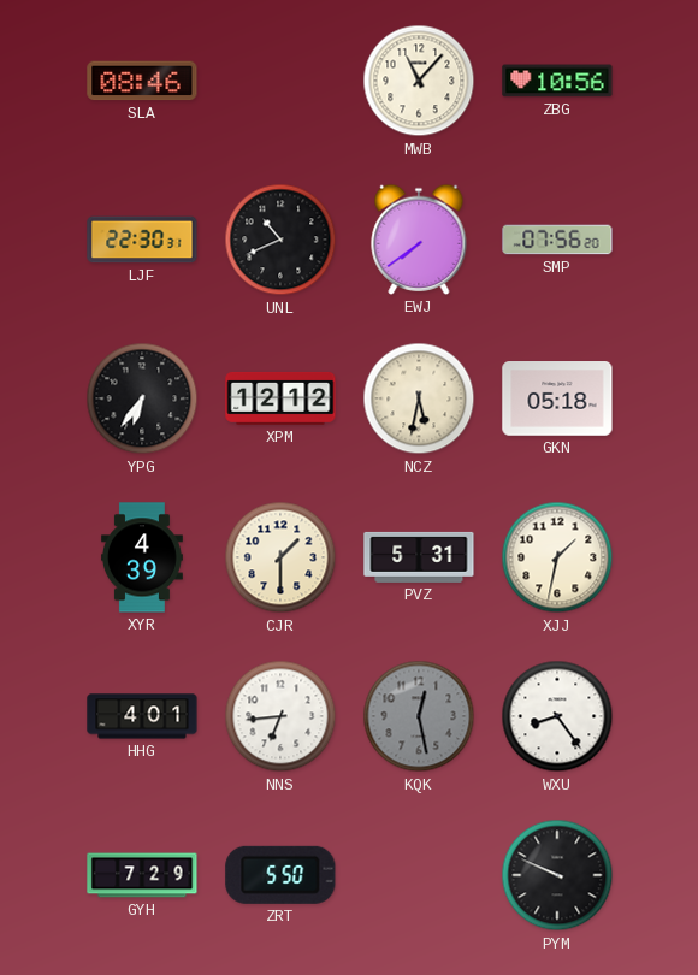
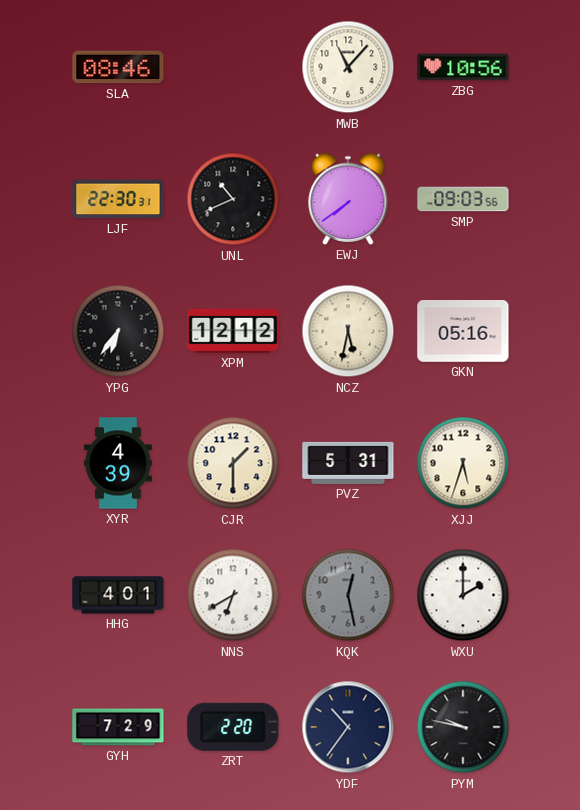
SMP: 07:56 -> 09:03
GKN: 05:18 -> 05:16
XJJ: 1:32 -> 5:33
NNS: 6:44 -> 6:40
WXU: 8:24 -> 2:00
ZRT: 5:50 -> 2:20
YDF: none -> 10:36
PYM: 9:49 -> 9:47
